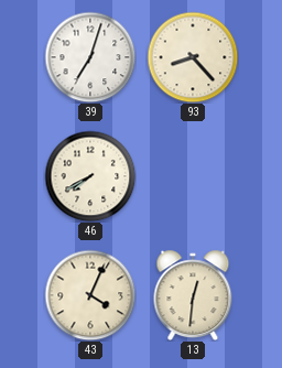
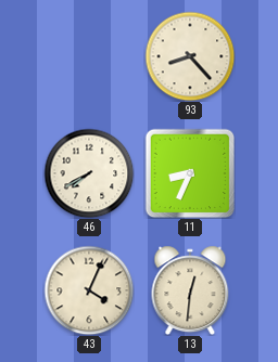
39: 7:03 -> none
11: none -> 8:34
